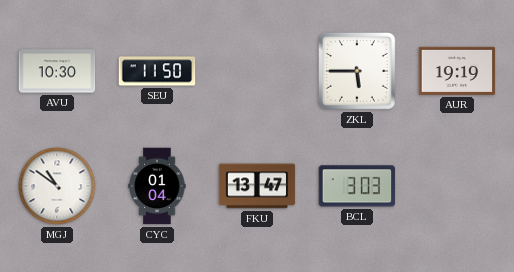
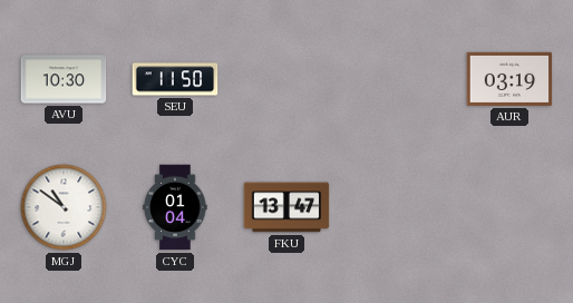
ZKL: 5:45 -> none
AUR: 19:19 -> 03:19
BCL: 3:03 -> none
